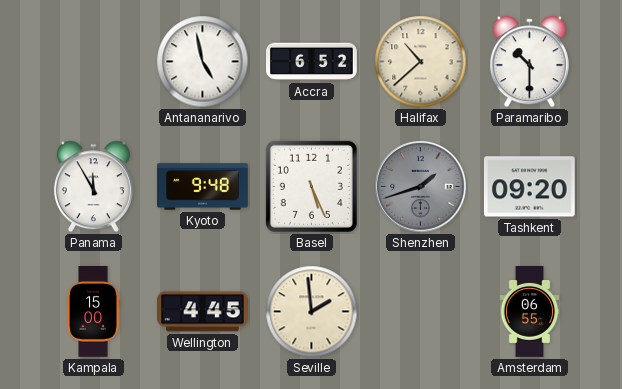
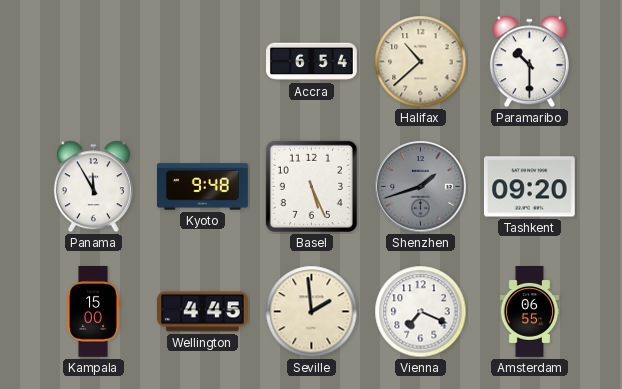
Antananarivo: 4:58 -> none
Accra: 6:52 -> 6:54
Vienna: none -> 7:19
